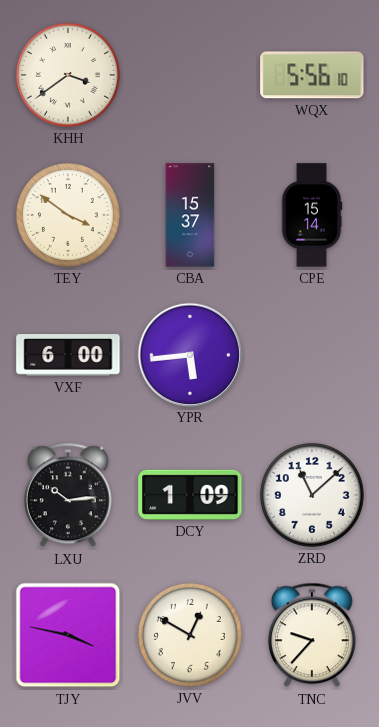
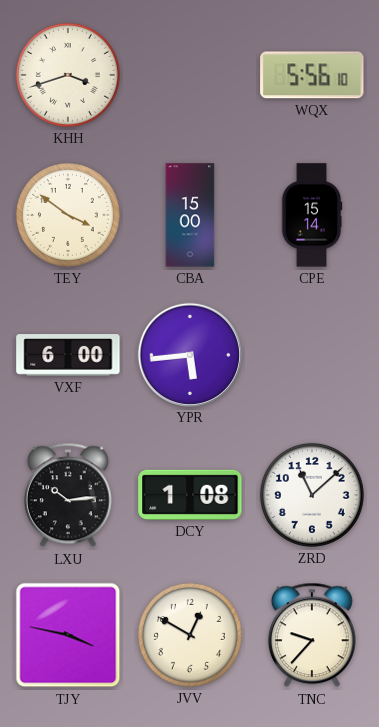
KHH: 3:39 -> 3:42
CBA: 15:37 -> 15:00
DCY: 1:09 -> 1:08
